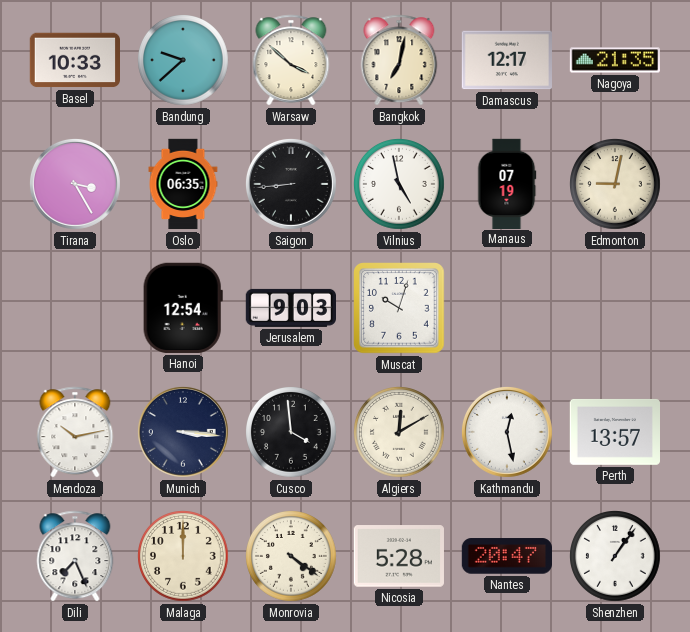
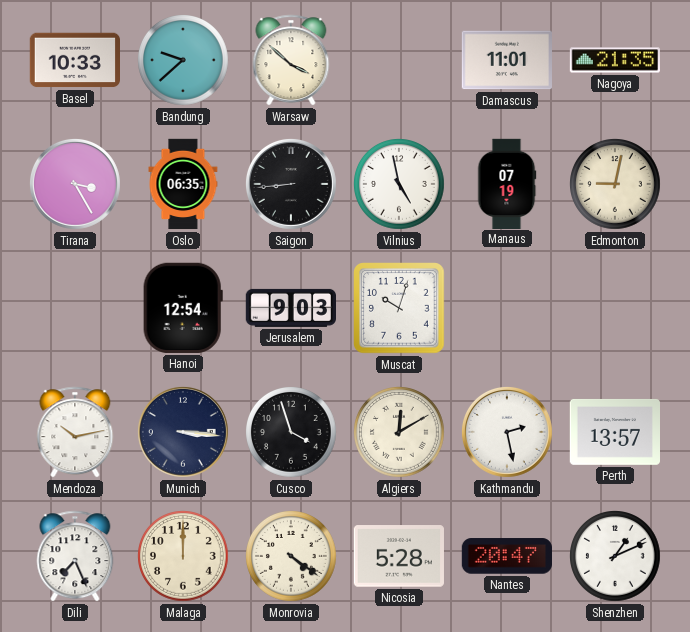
Bangkok: 7:02 -> none
Damascus: 12:17 -> 11:01
Cusco: 3:59 -> 3:57
Kathmandu: 12:28 -> 2:28
Shenzhen: 1:06 -> 1:11
